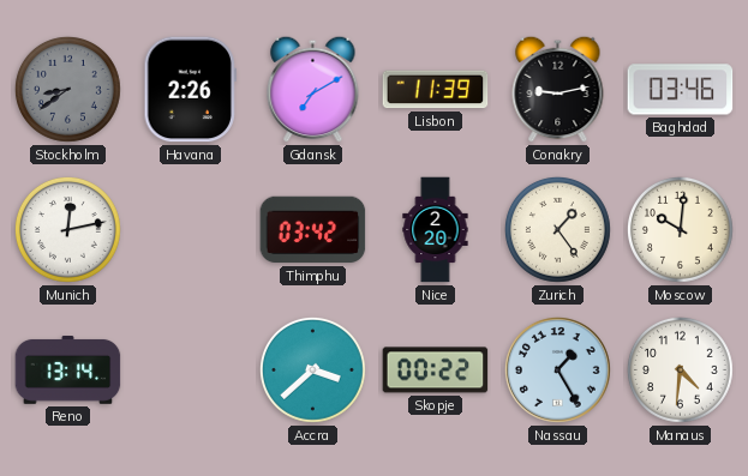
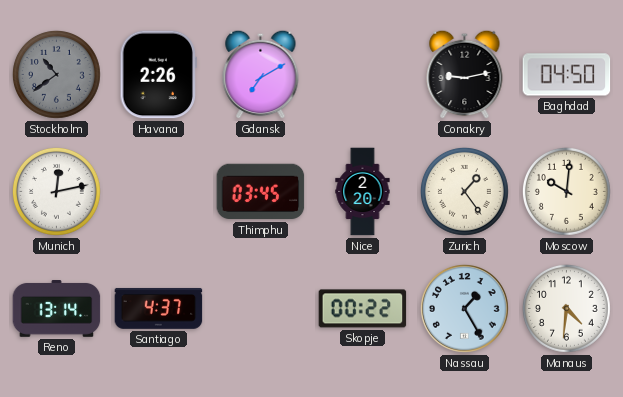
Stockholm: 8:39 -> 10:39
Lisbon: 11:39 -> none
Baghdad: 03:46 -> 04:50
Thimphu: 03:42 -> 03:45
Santiago: none -> 4:37
Accra: 3:38 -> none
